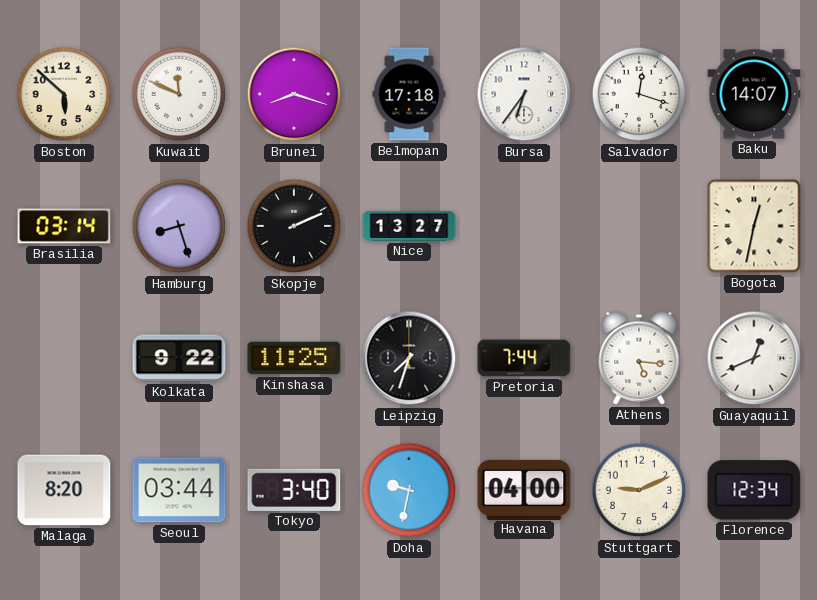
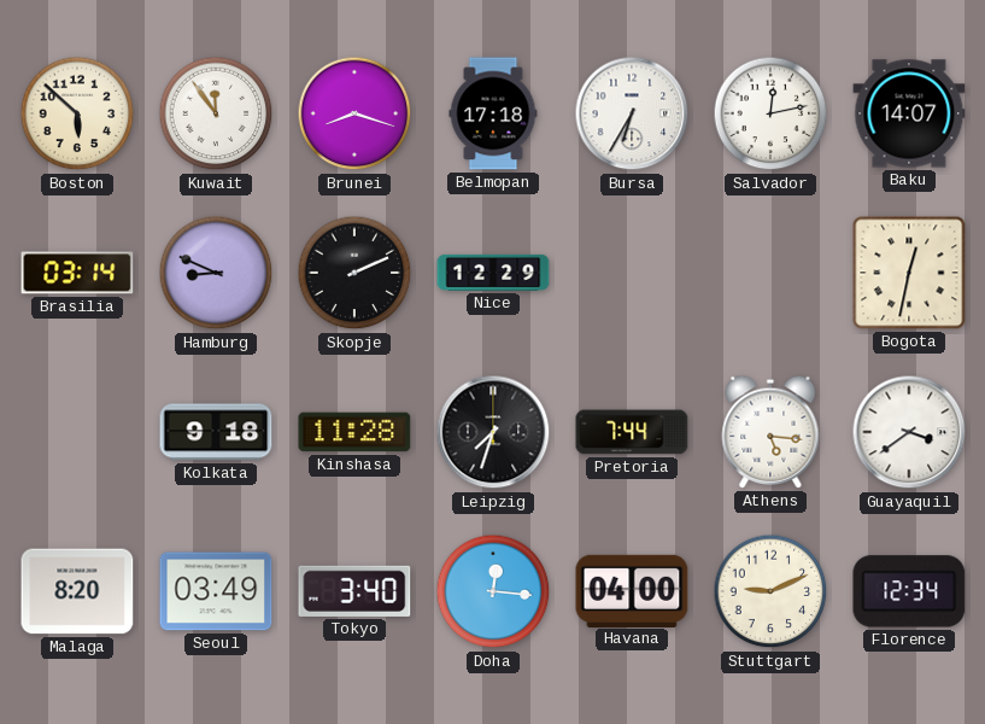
Kuwait: 11:49 -> 11:54
Bursa: 6:36 -> 6:35
Salvador: 12:18 -> 12:13
Hamburg: 8:27 -> 8:49
Nice: 13:27 -> 12:29
Kolkata: 9:22 -> 9:18
Kinshasa: 11:25 -> 11:28
Guayaquil: 12:41 -> 3:39
Seoul: 03:44 -> 03:49
Doha: 9:32 -> 12:16
